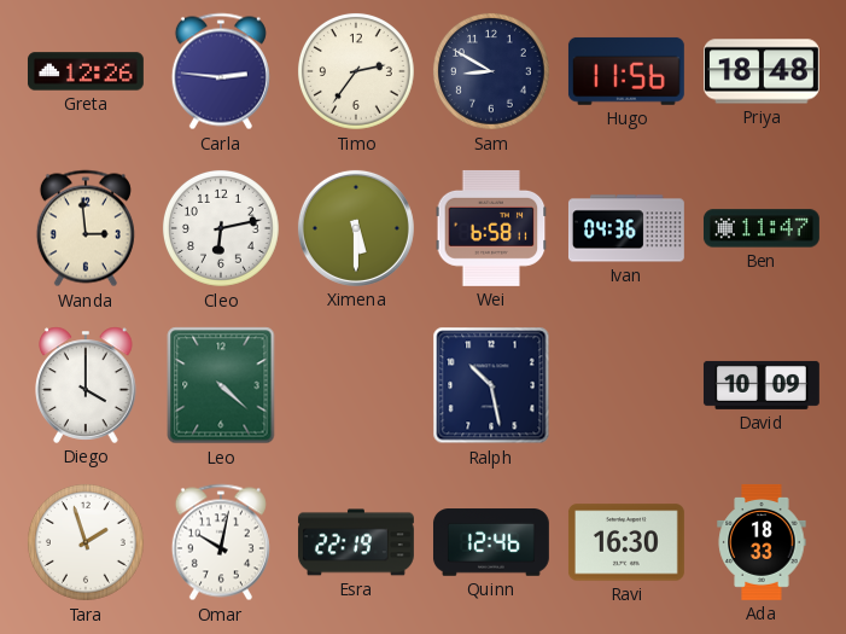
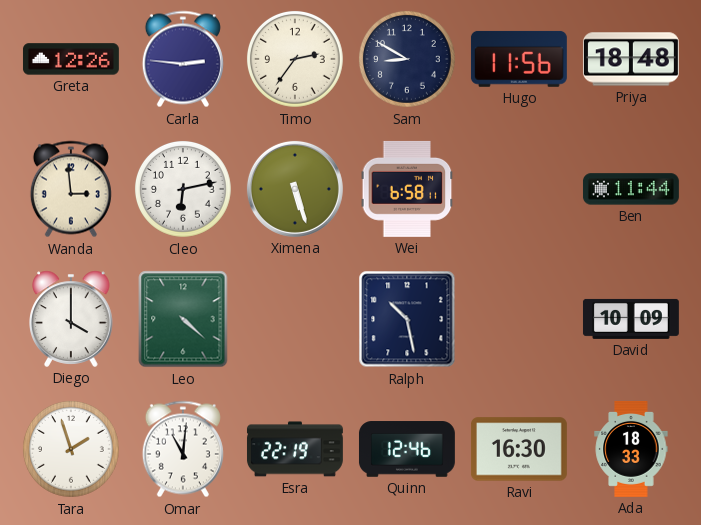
Ximena: 5:30 -> 5:27
Ivan: 04:36 -> none
Ben: 11:47 -> 11:44
Omar: 10:02 -> 11:01
